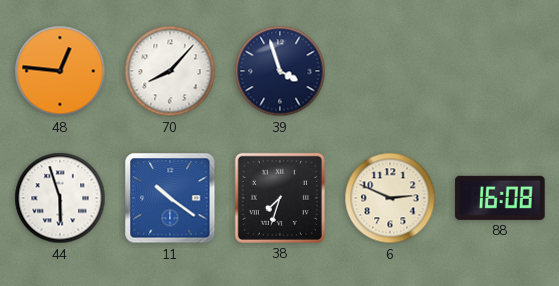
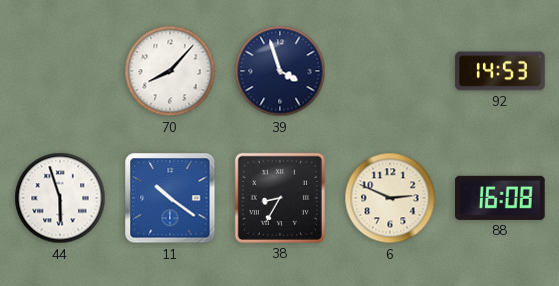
48: 12:46 -> none
92: none -> 14:53
38: 7:33 -> 8:35
